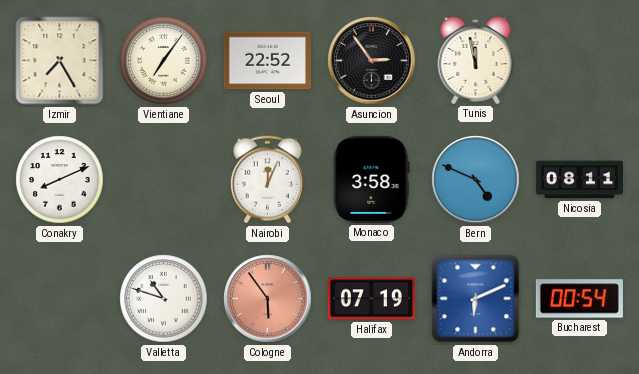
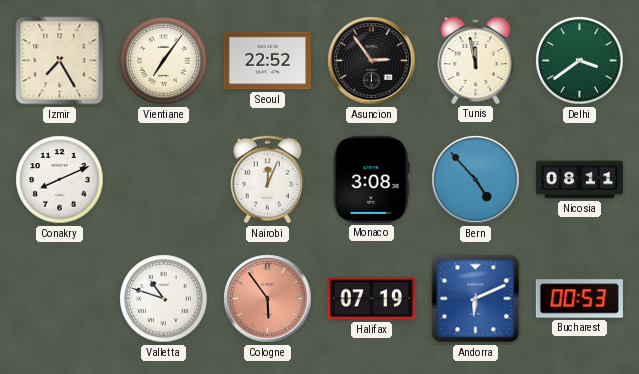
Delhi: none -> 3:39
Monaco: 3:58 -> 3:08
Bern: 4:49 -> 4:53
Bucharest: 00:54 -> 00:53
